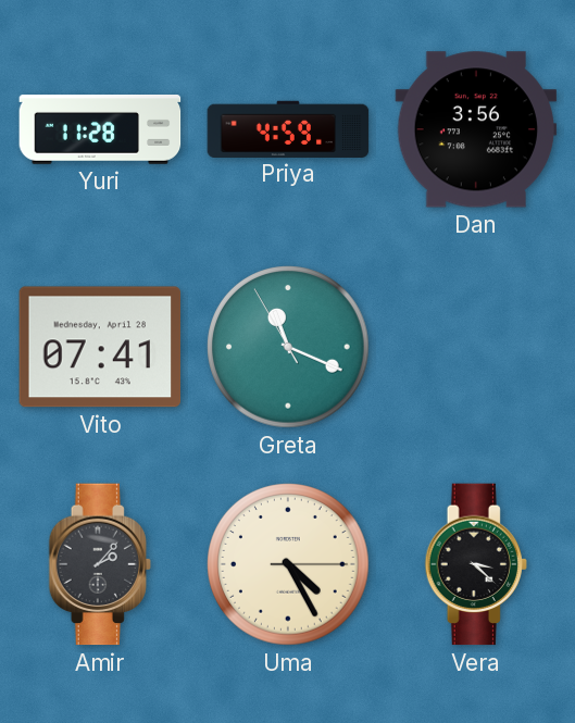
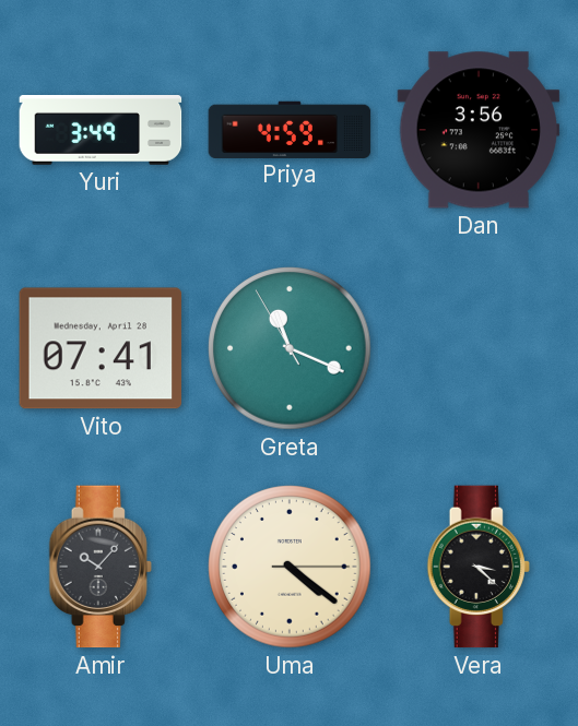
Yuri: 11:28 -> 3:49
Amir: 2:07 -> 10:07
Uma: 4:25 -> 4:21
